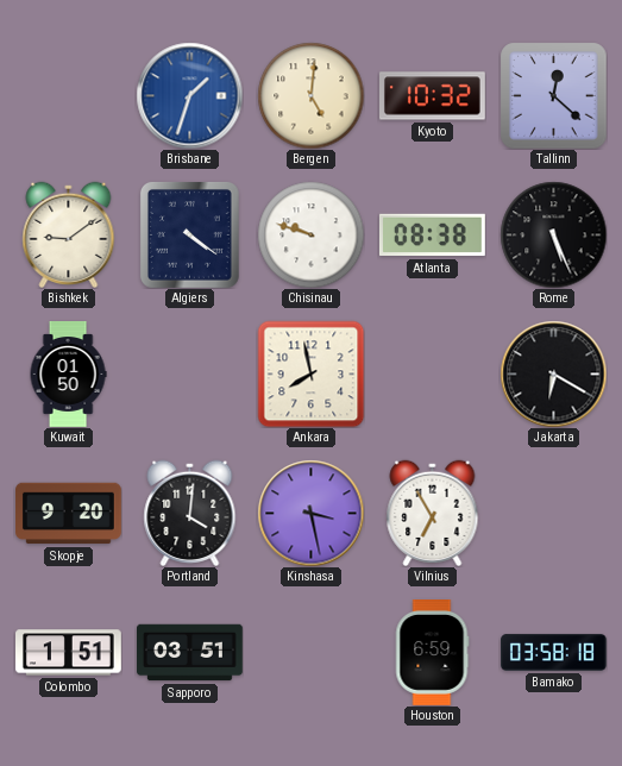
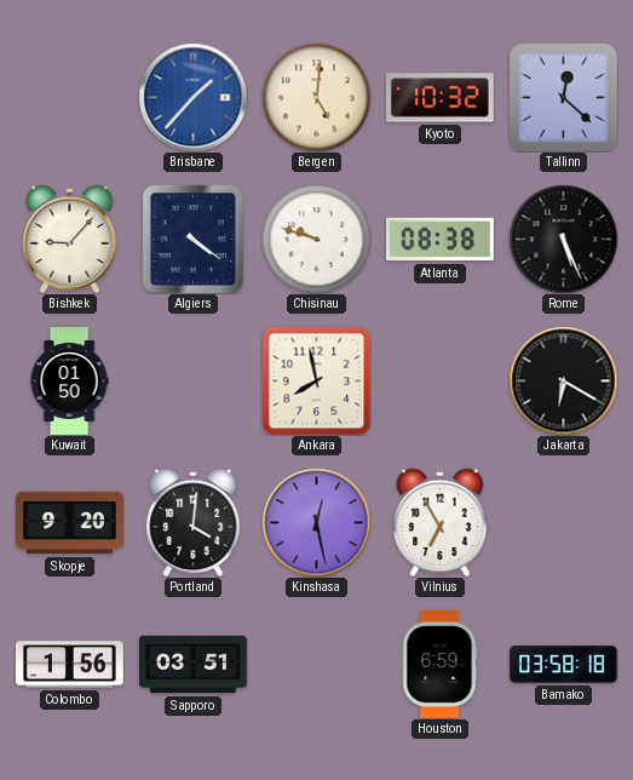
Brisbane: 1:33 -> 1:37
Bishkek: 9:09 -> 9:07
Kinshasa: 3:28 -> 12:28
Colombo: 1:51 -> 1:56
